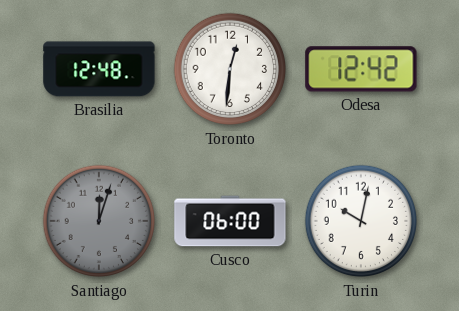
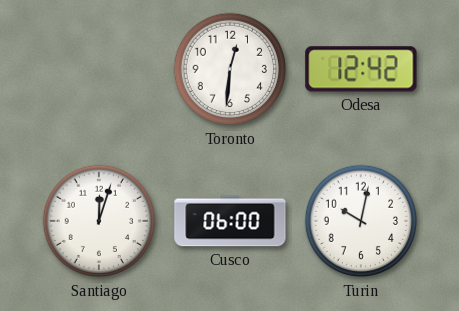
Brasilia: 12:48 -> none
Santiago dial: grey -> white
